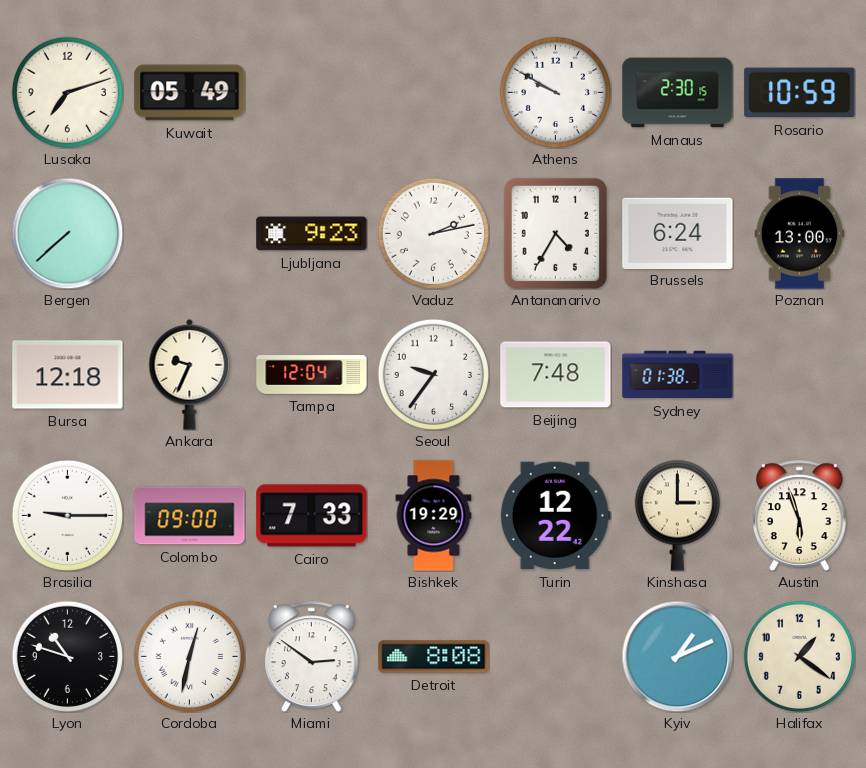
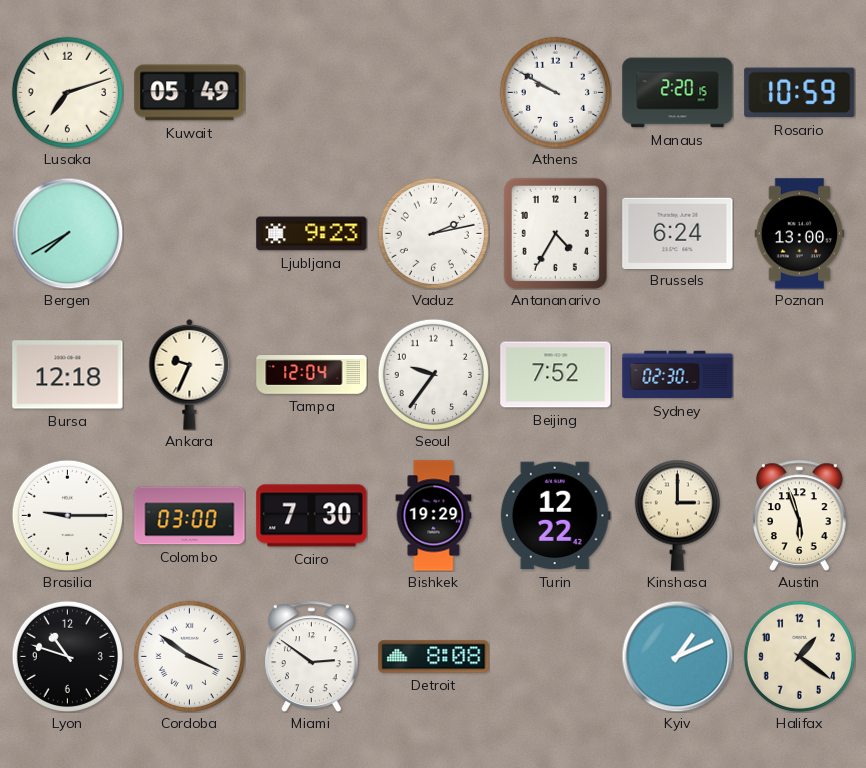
Manaus: 2:30 -> 2:20
Bergen: 7:38 -> 7:40
Beijing: 7:48 -> 7:52
Sydney: 01:38 -> 02:30
Colombo: 09:00 -> 03:00
Cairo: 7:33 -> 7:30
Cordoba: 12:32 -> 3:51
